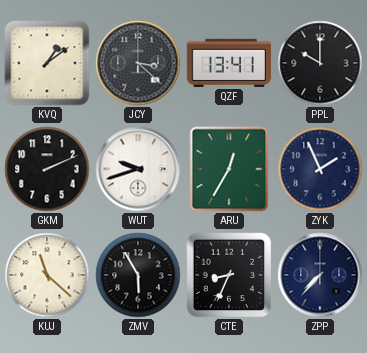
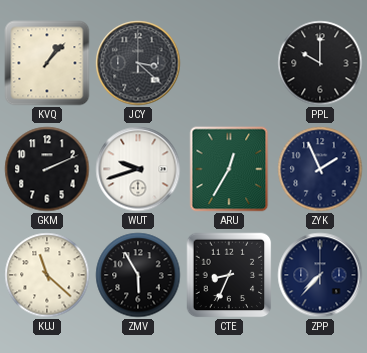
KVQ: 1:09 -> 1:07
QZF: 13:41 -> none
